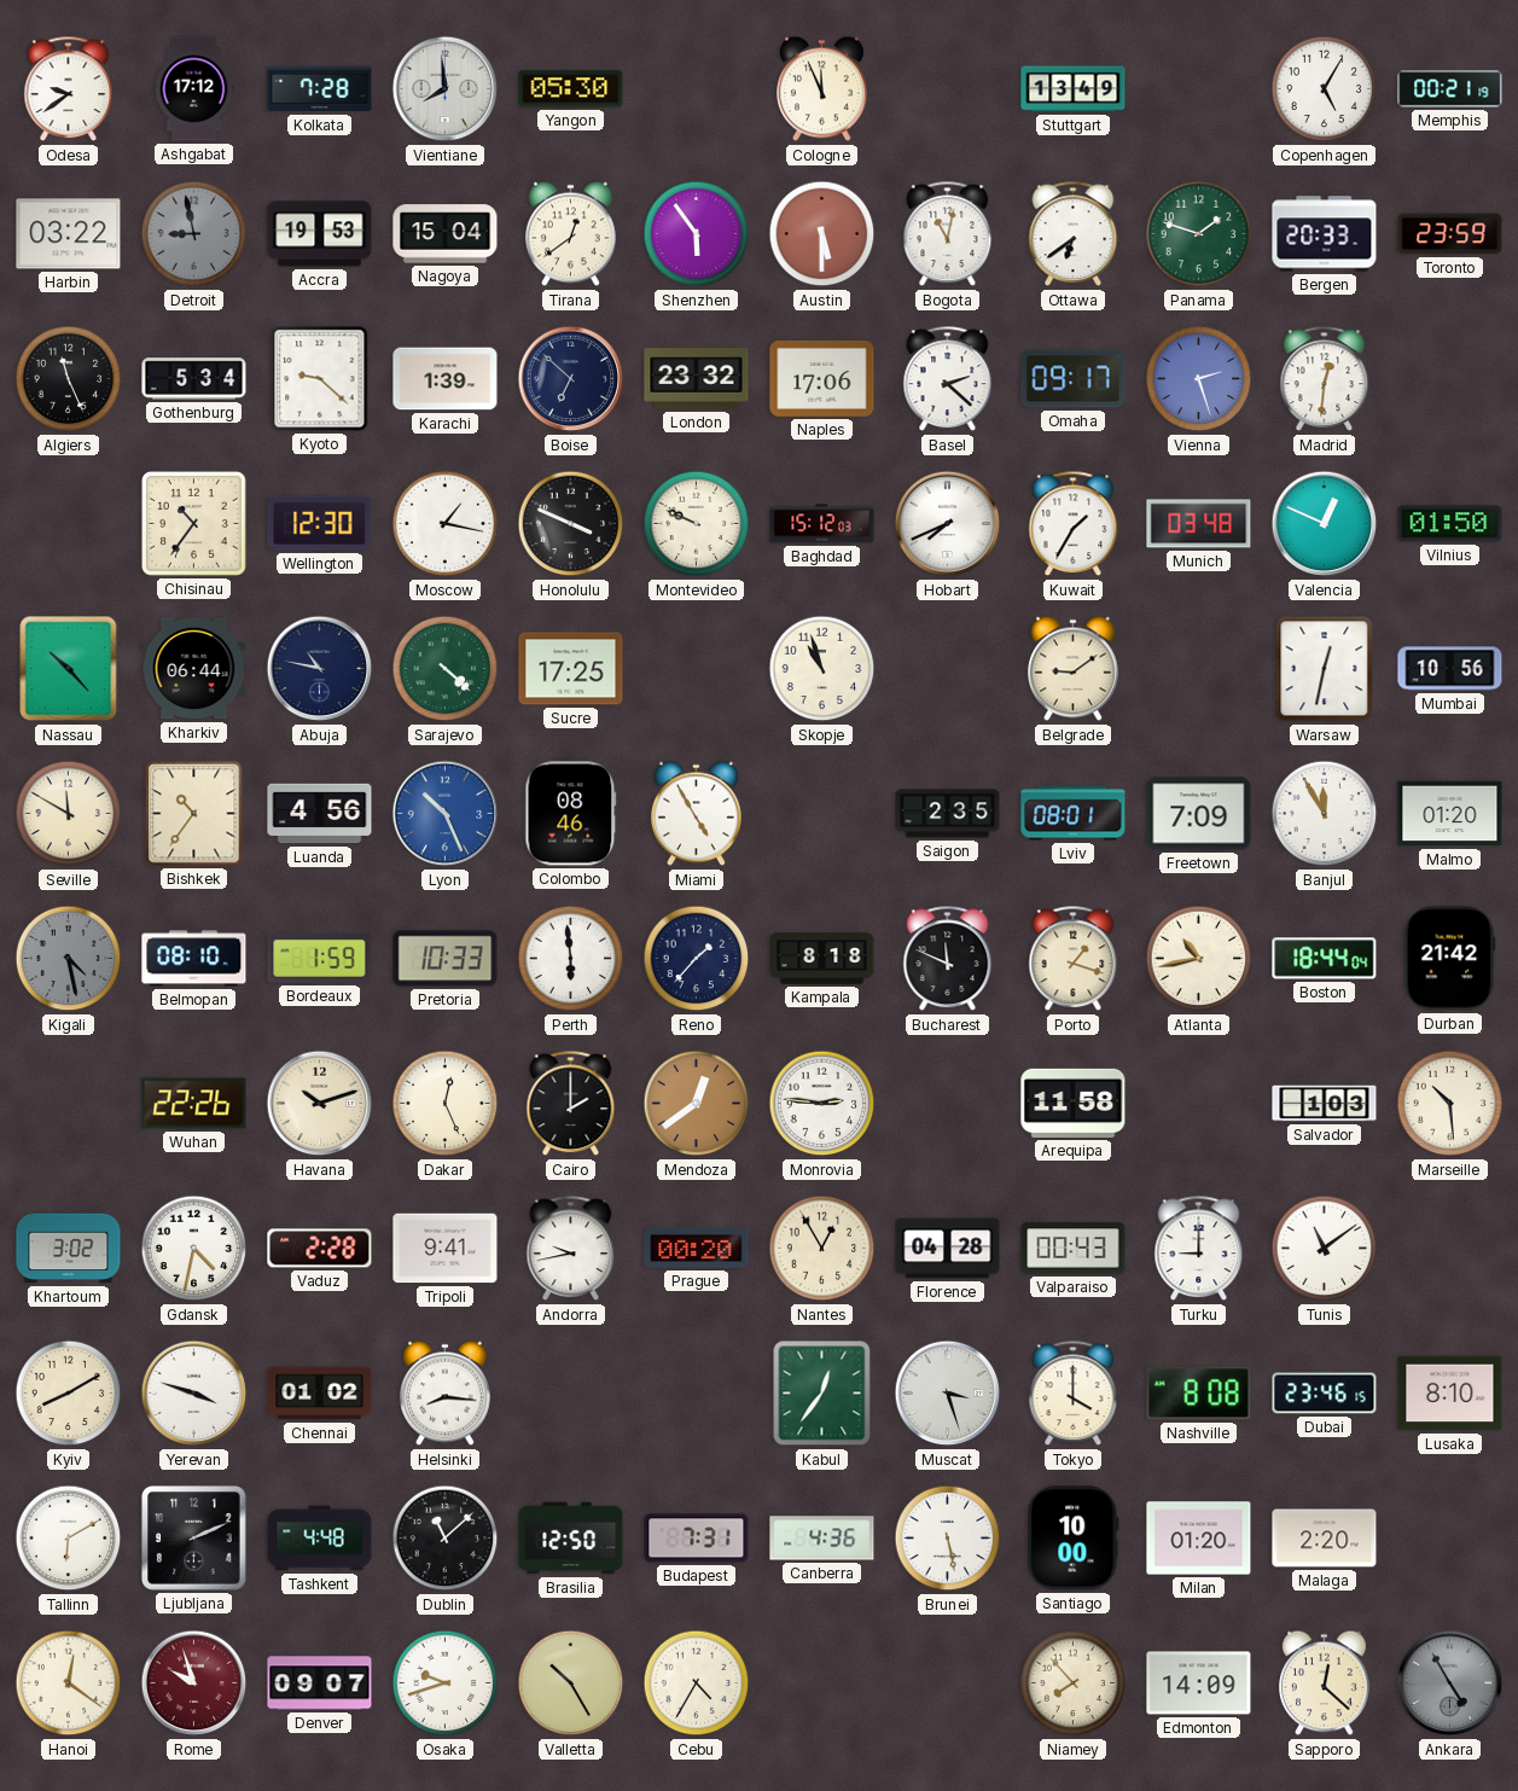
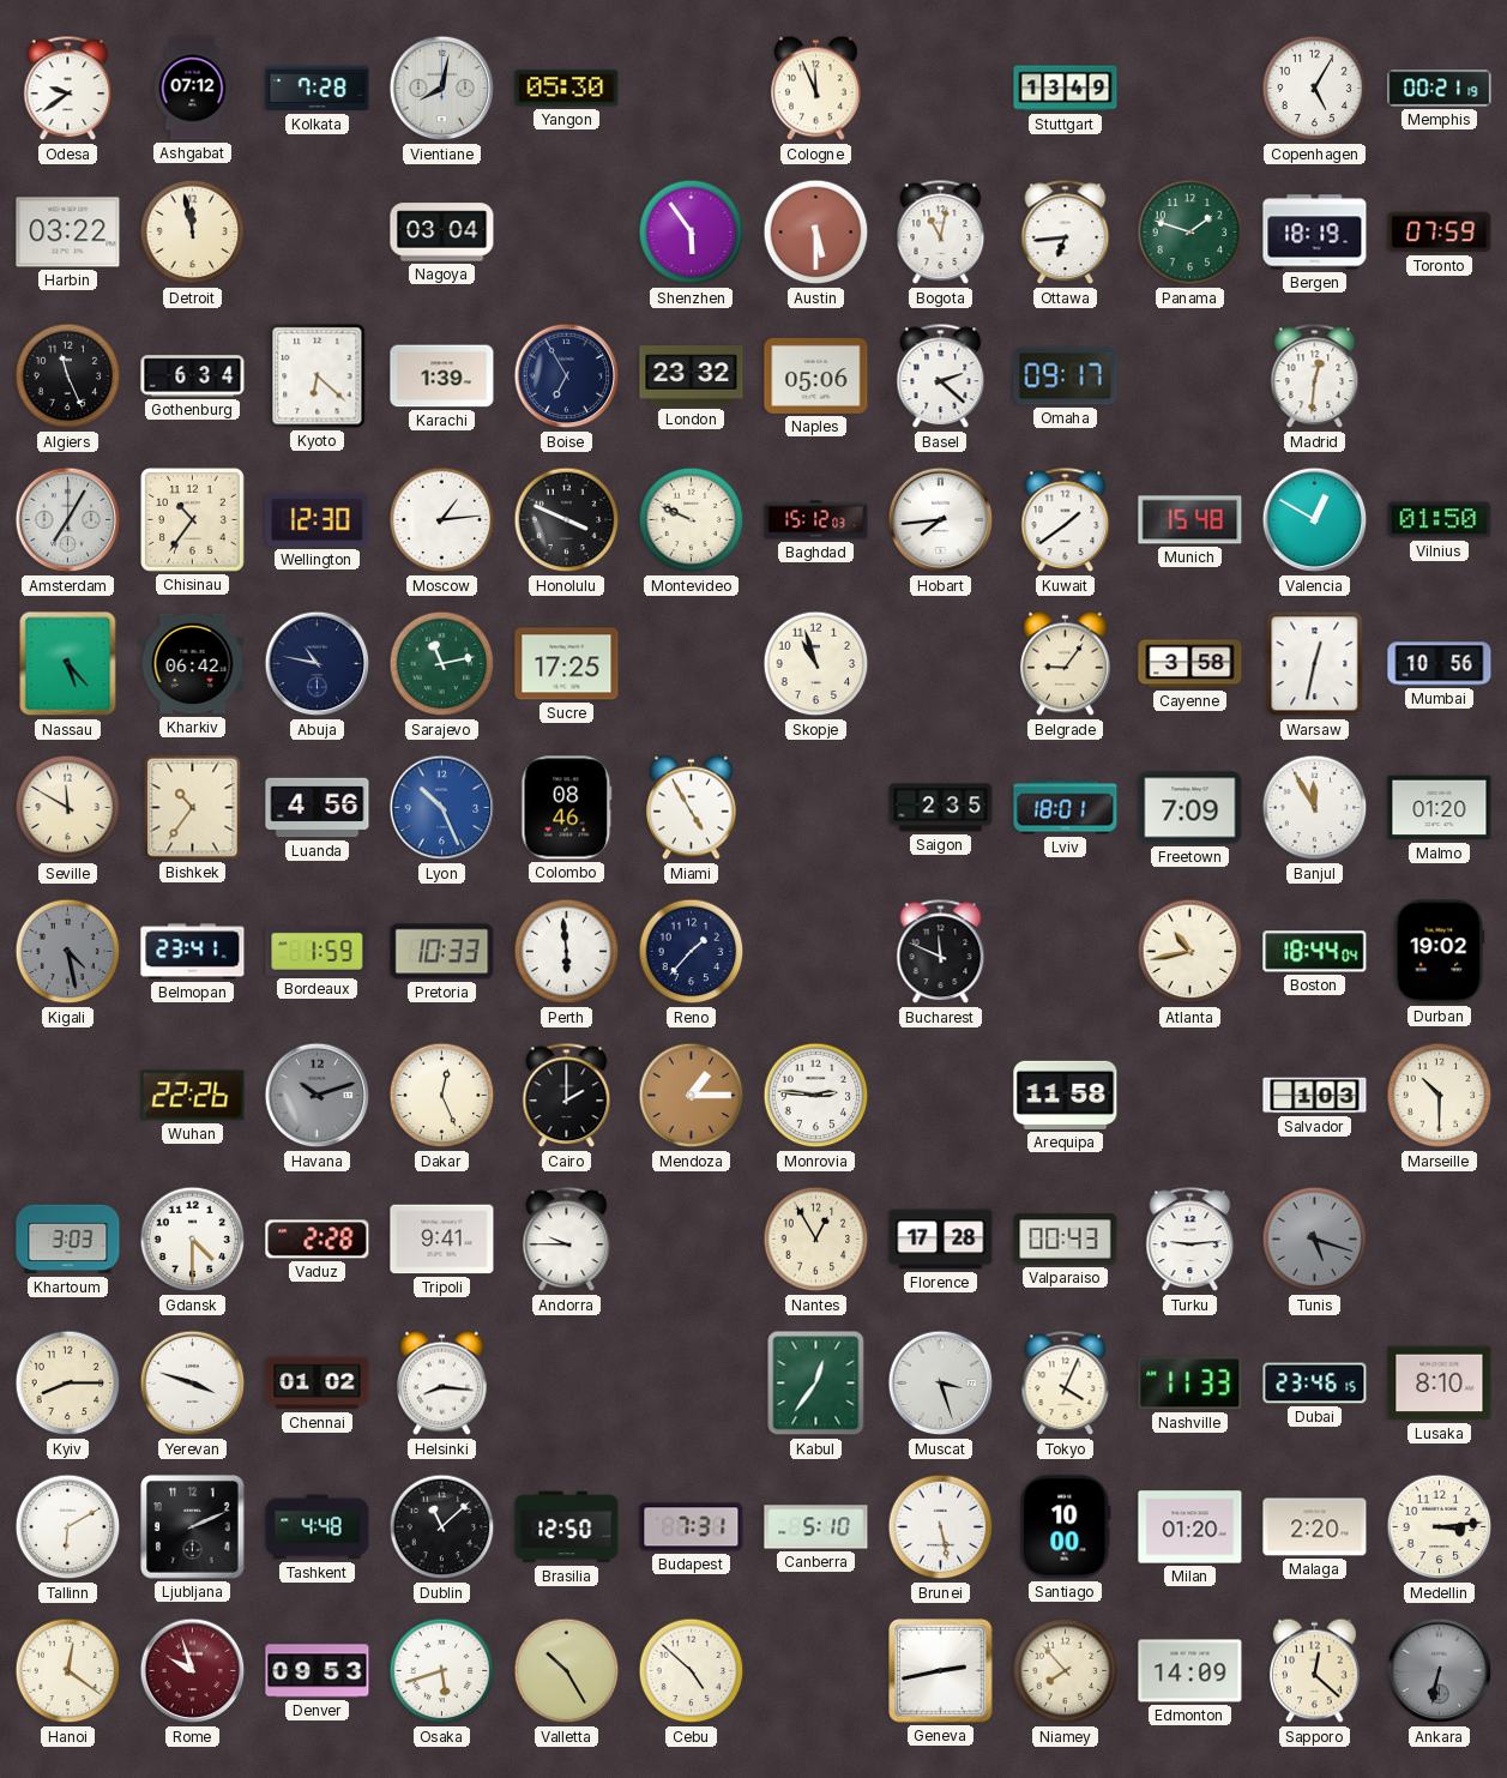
Ashgabat: 17:12 -> 07:12
Vientiane: 7:59 -> 8:02
Detroit: 8:58 -> 11:58
Detroit dial: grey -> cream
Accra: 19:53 -> none
Nagoya: 15:04 -> 03:04
Tirana: 12:39 -> none
Ottawa: 6:39 -> 6:44
Bergen: 20:33 -> 18:19
Toronto: 23:59 -> 07:59
Gothenburg: 5:34 -> 6:34
Kyoto: 9:22 -> 6:22
Boise: 6:52 -> 6:55
Naples: 17:06 -> 05:06
Vienna: 2:27 -> none
Amsterdam: none -> 7:05
Moscow: 1:17 -> 1:14
Hobart: 7:41 -> 7:44
Kuwait: 1:35 -> 1:39
Munich: 03:48 -> 15:48
Valencia: 12:49 -> 12:50
Nassau: 10:23 -> 5:23
Kharkiv: 06:44 -> 06:42
Sarajevo: 4:22 -> 11:13
Belgrade: 9:09 -> 9:06
Cayenne: none -> 3:58
Lviv: 08:01 -> 18:01
Belmopan: 08:10 -> 23:41
Kampala: 8:18 -> none
Porto: 1:18 -> none
Durban: 21:42 -> 19:02
Havana dial: cream -> grey
Mendoza: 12:39 -> 1:15
Marseille: 10:29 -> 10:30
Khartoum: 3:02 -> 3:03
Gdansk: 4:32 -> 4:30
Andorra: 9:43 -> 9:45
Prague: 00:20 -> none
Florence: 04:28 -> 17:28
Turku: 9:00 -> 9:14
Tunis: 11:09 -> 5:18
Tunis dial: white -> grey
Kyiv: 8:10 -> 8:15
Tokyo: 4:00 -> 4:04
Nashville: 8:08 -> 11:33
Canberra: 4:36 -> 5:10
Medellin: none -> 3:14
Denver: 09:07 -> 09:53
Osaka: 9:42 -> 5:42
Cebu: 4:35 -> 4:52
Geneva: none -> 2:43
Ankara: 4:55 -> 6:32
